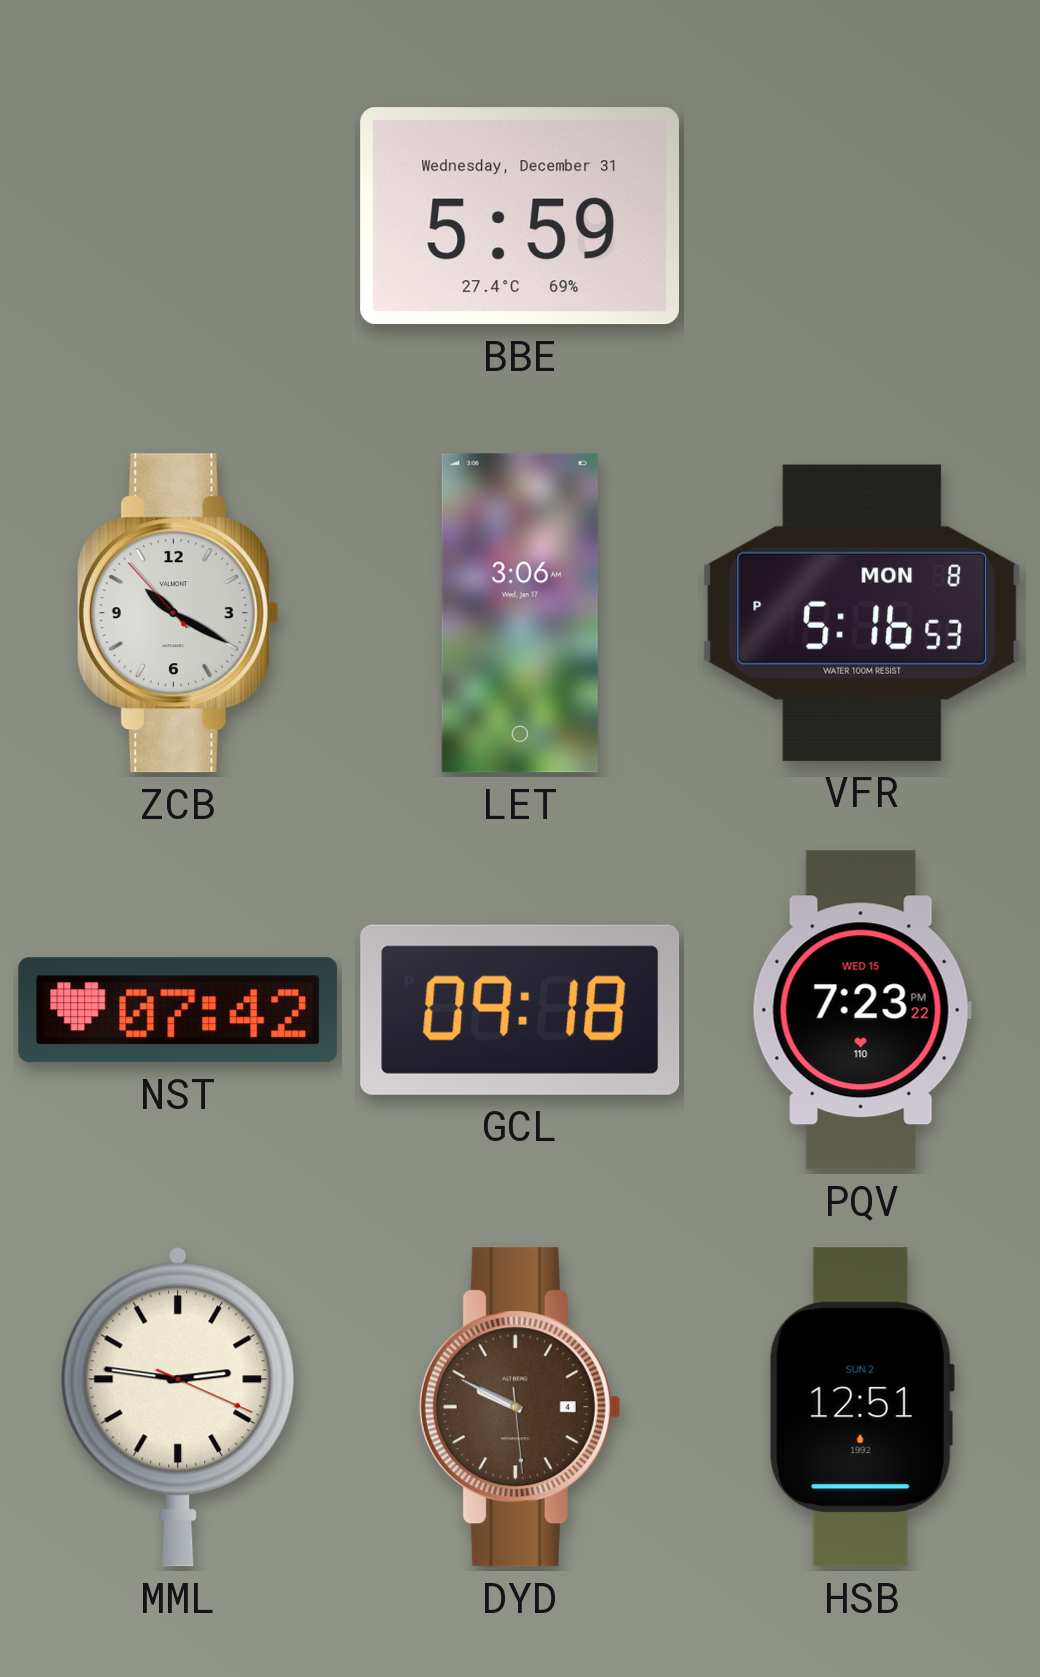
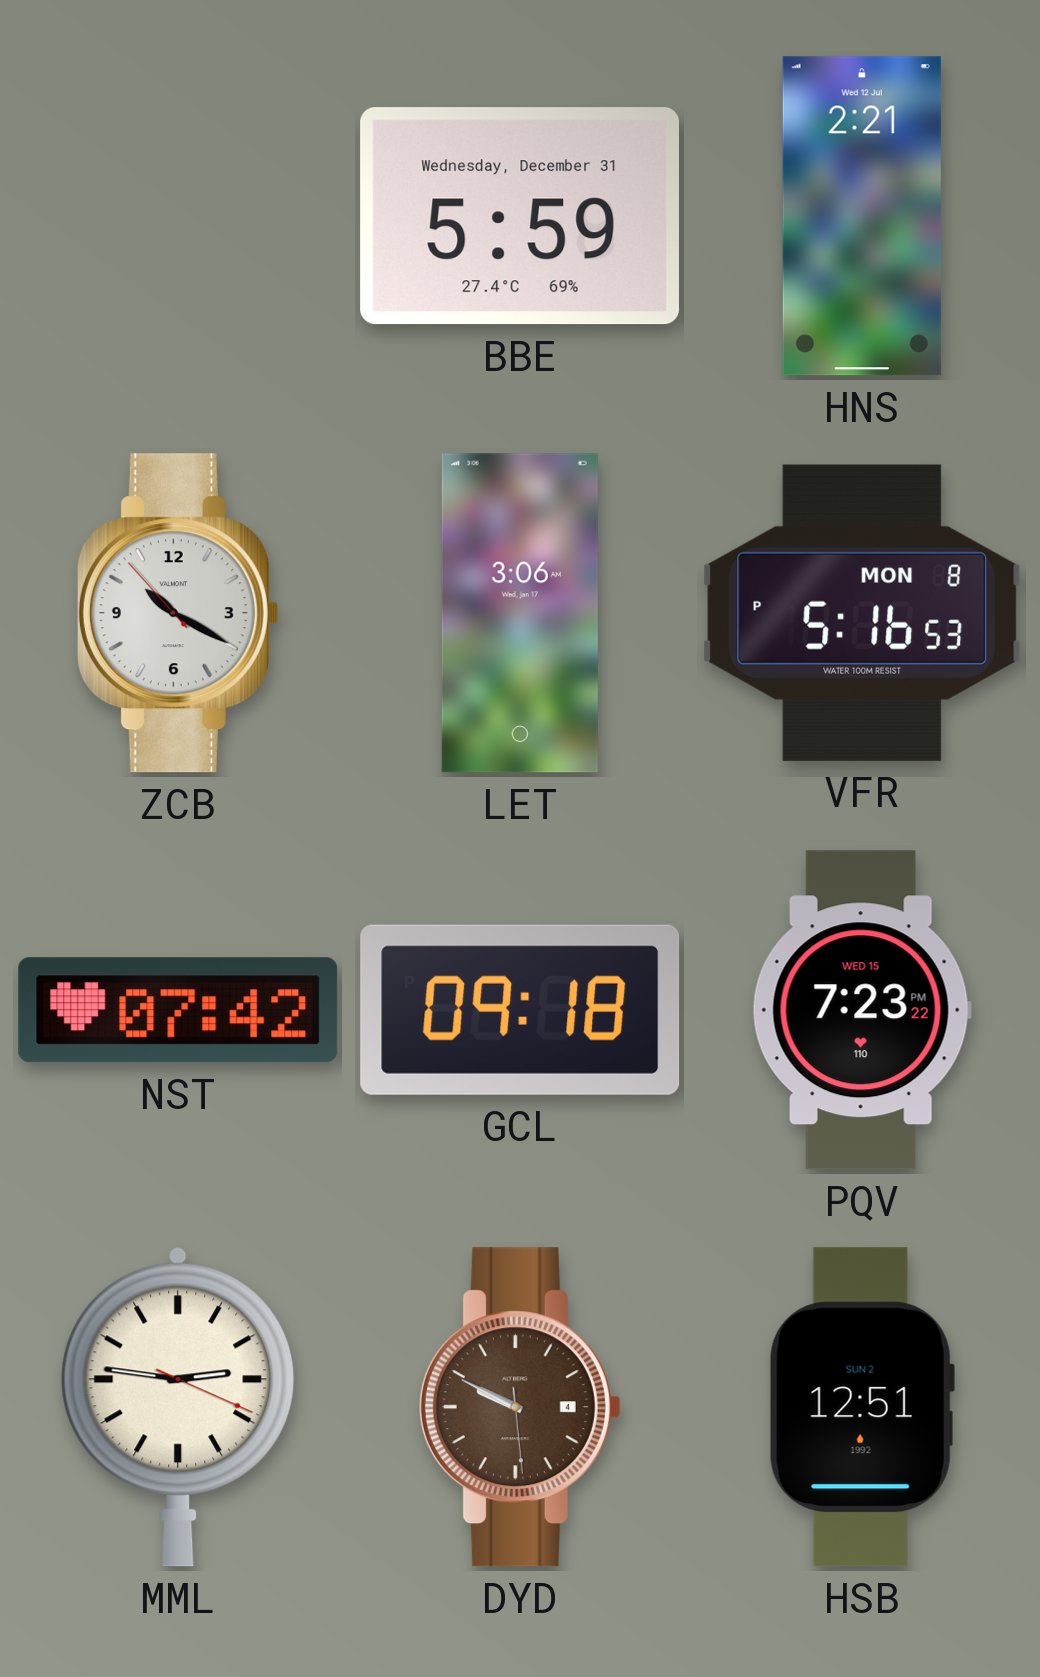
HNS: none -> 2:21
